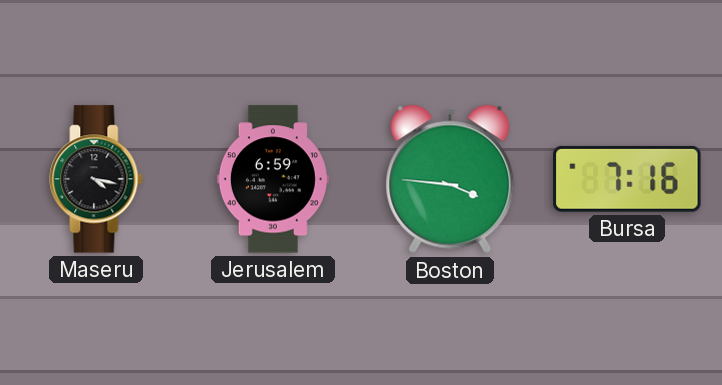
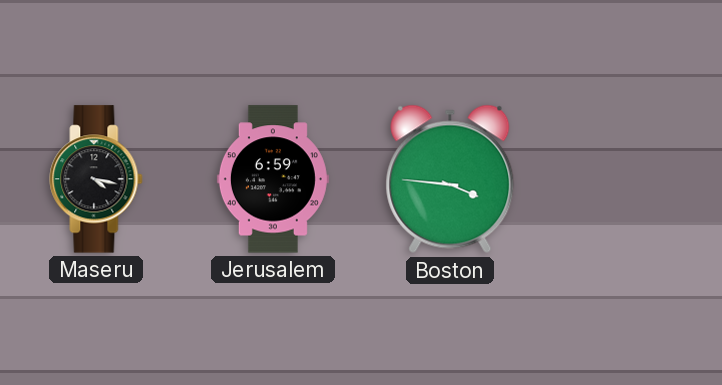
Bursa: 7:16 -> none
